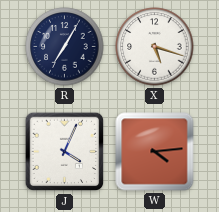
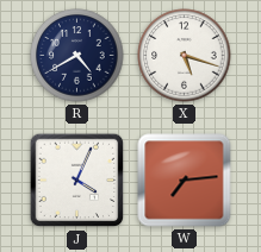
R: 7:05 -> 4:40
W: 4:14 -> 7:14
